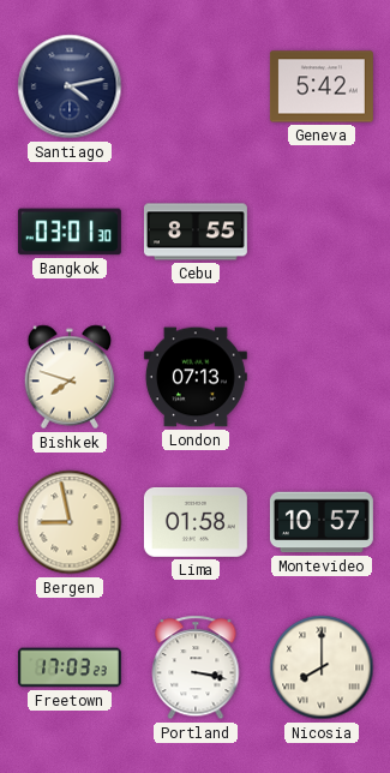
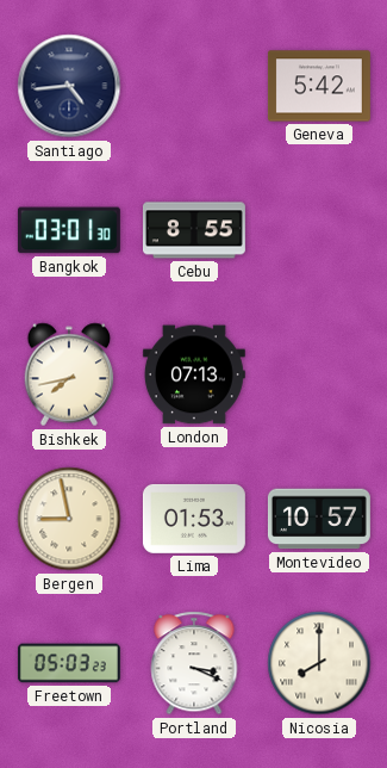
Santiago: 4:13 -> 4:44
Bishkek: 7:48 -> 7:43
Lima: 01:58 -> 01:53
Freetown: 17:03 -> 05:03
Portland: 3:17 -> 3:19
